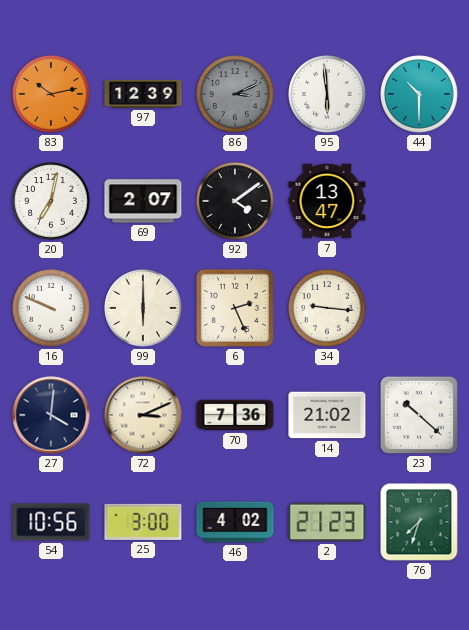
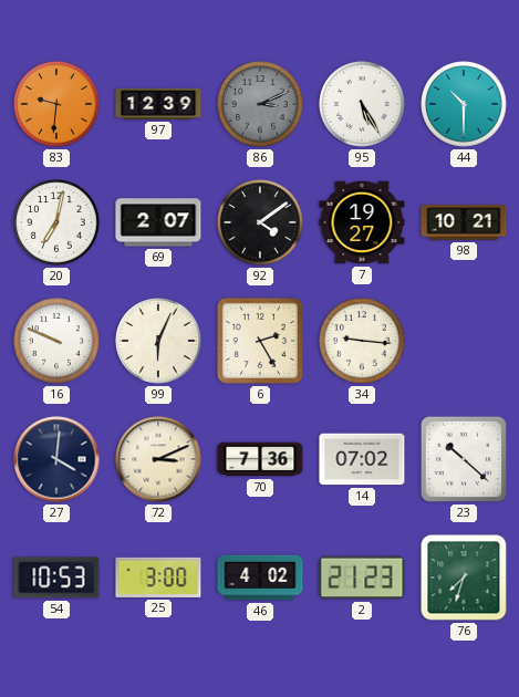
83: 10:13 -> 9:31
95: 5:59 -> 5:25
7: 13:47 -> 19:27
98: none -> 10:21
99: 6:00 -> 6:04
6: 2:26 -> 2:25
14: 21:02 -> 07:02
54: 10:56 -> 10:53
